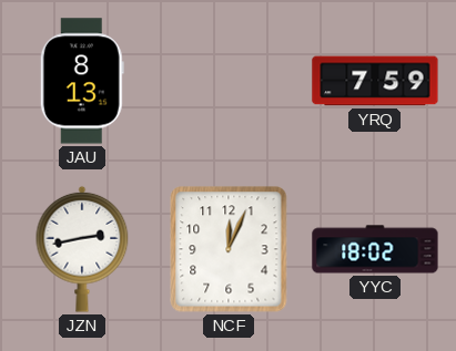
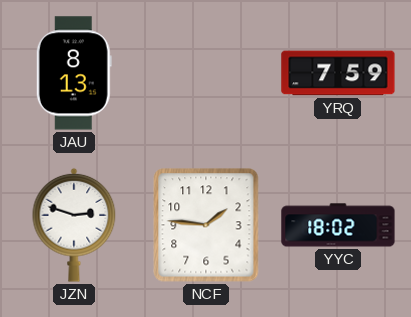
JZN: 2:43 -> 2:48
NCF: 12:04 -> 1:46
